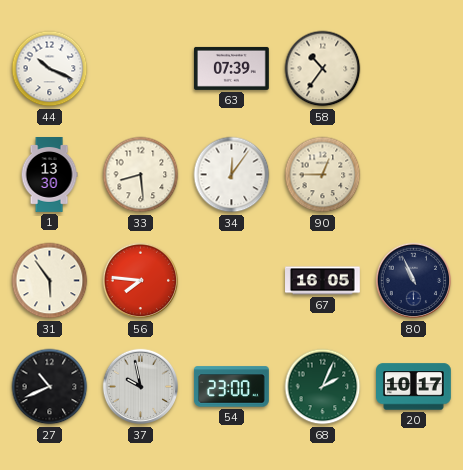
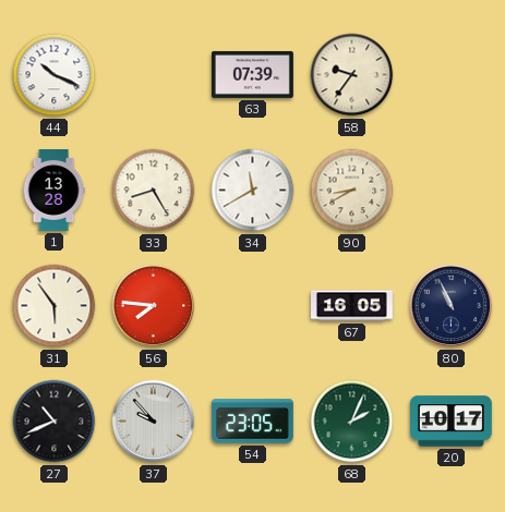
58: 10:36 -> 9:36
1: 13:30 -> 13:28
33: 8:29 -> 8:25
34: 12:06 -> 11:40
90: 12:45 -> 8:40
37: 9:58 -> 9:53
54: 23:00 -> 23:05
